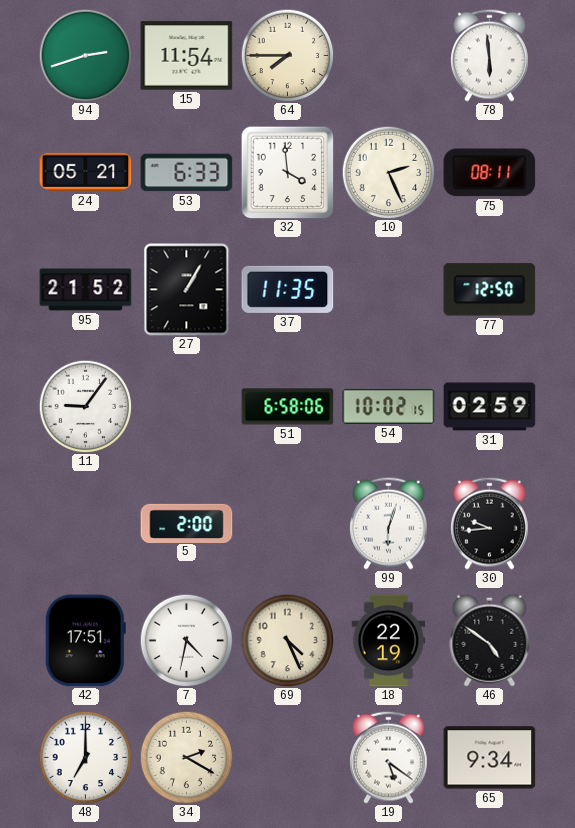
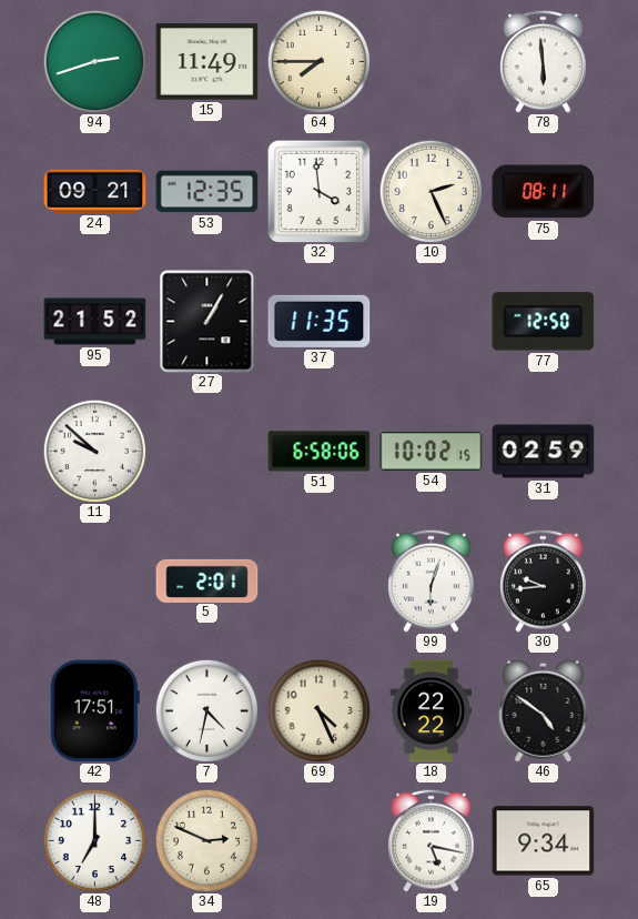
15: 11:54 -> 11:49
24: 05:21 -> 09:21
53: 6:33 -> 12:35
11: 9:06 -> 9:52
5: 2:00 -> 2:01
18: 22:19 -> 22:22
34: 2:20 -> 2:49
19: 5:21 -> 5:17
